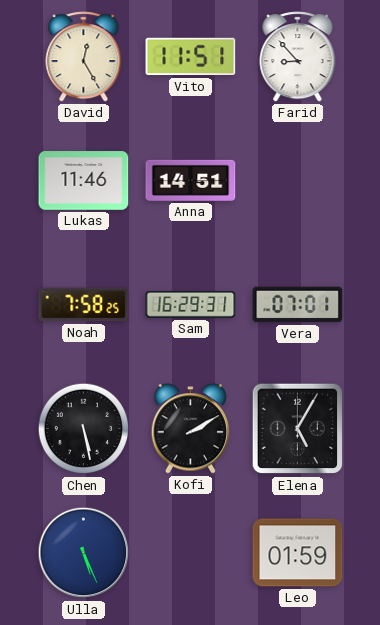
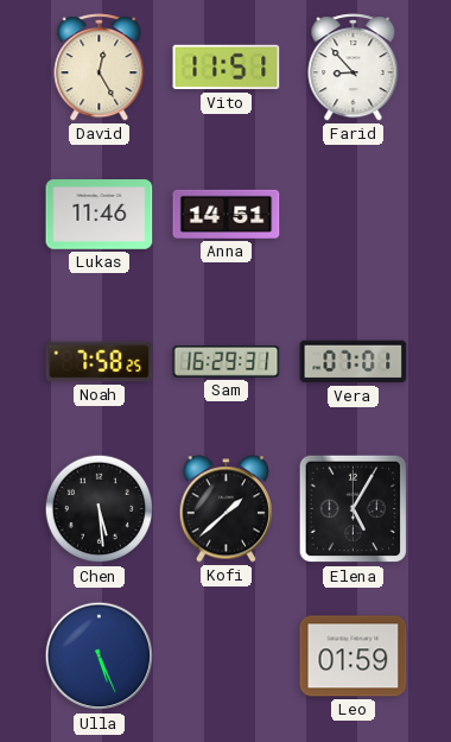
Chen: 5:28 -> 5:29
Kofi: 2:10 -> 1:38
